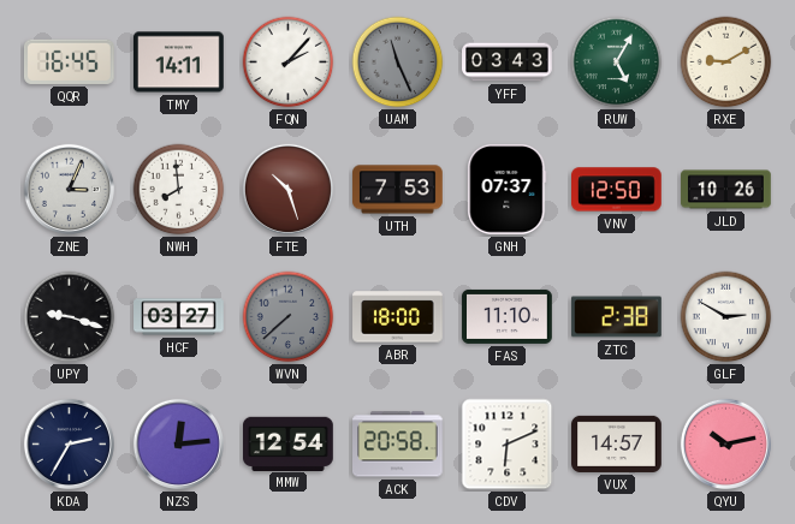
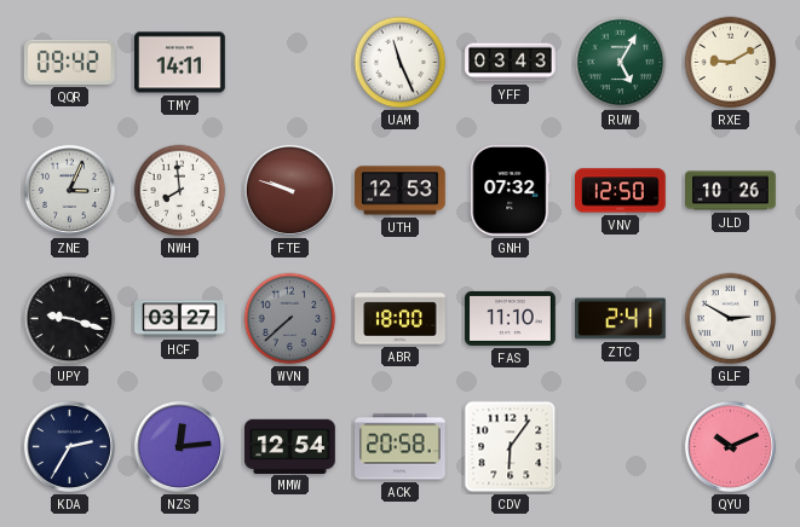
QQR: 16:45 -> 09:42
FQN: 2:07 -> none
UAM dial: grey -> white
FTE: 10:27 -> 9:48
UTH: 7:53 -> 12:53
GNH: 07:37 -> 07:32
ZTC: 2:38 -> 2:41
CDV: 6:11 -> 6:06
VUX: 14:57 -> none
QYU: 10:13 -> 10:11
